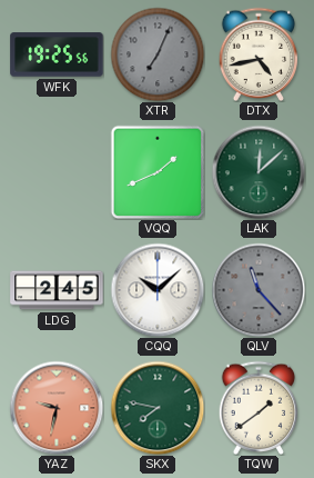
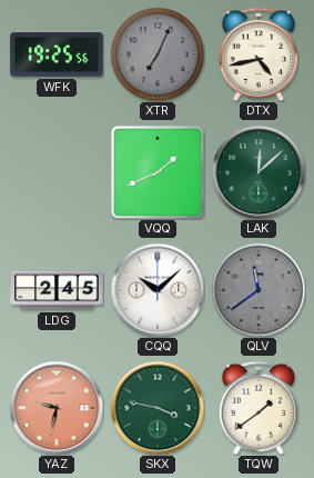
QLV: 11:23 -> 11:39
SKX: 7:47 -> 3:47
